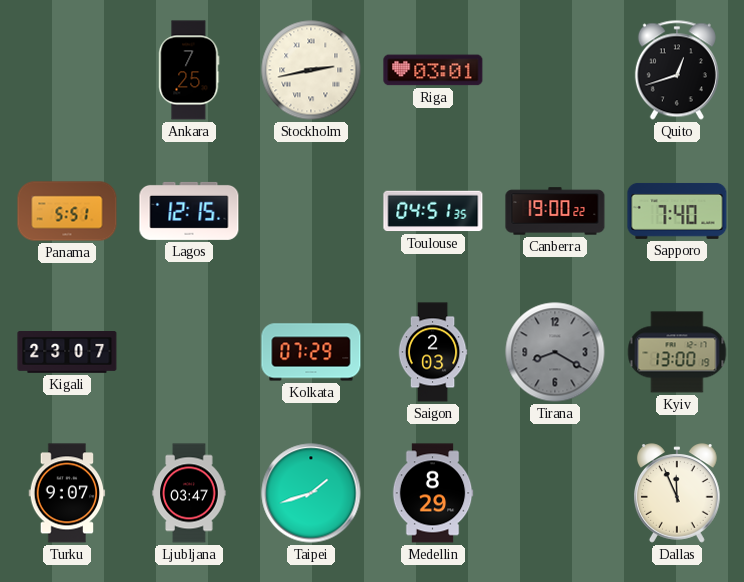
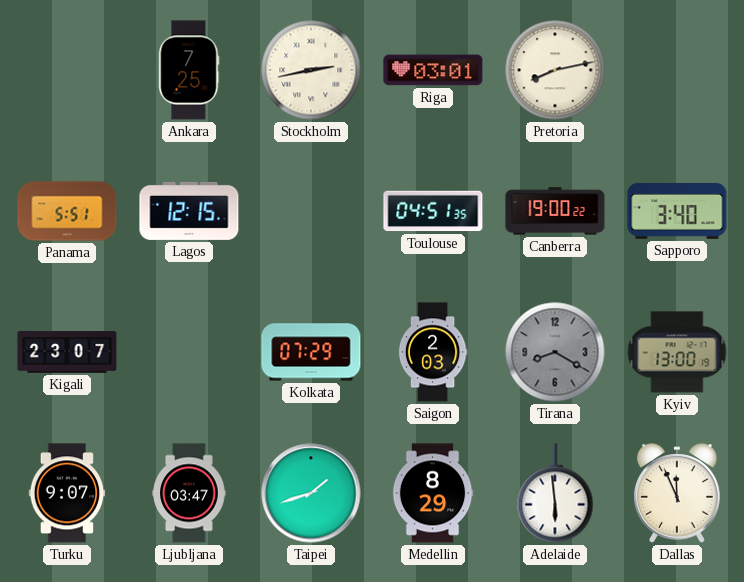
Pretoria: none -> 8:13
Quito: 12:42 -> none
Sapporo: 7:40 -> 3:40
Adelaide: none -> 5:59
